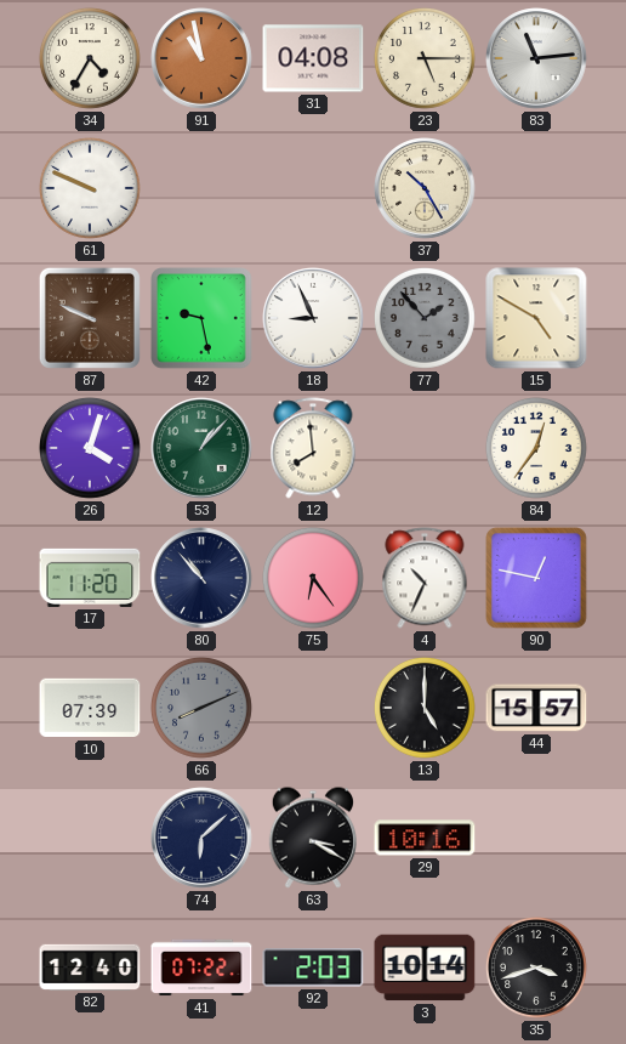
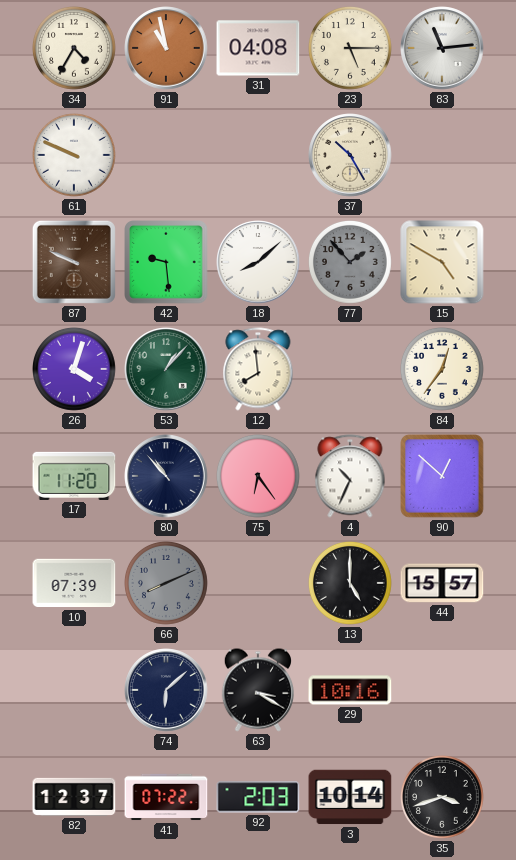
42: 9:28 -> 9:29
18: 8:56 -> 8:08
90: 12:47 -> 12:52
82: 12:40 -> 12:37
